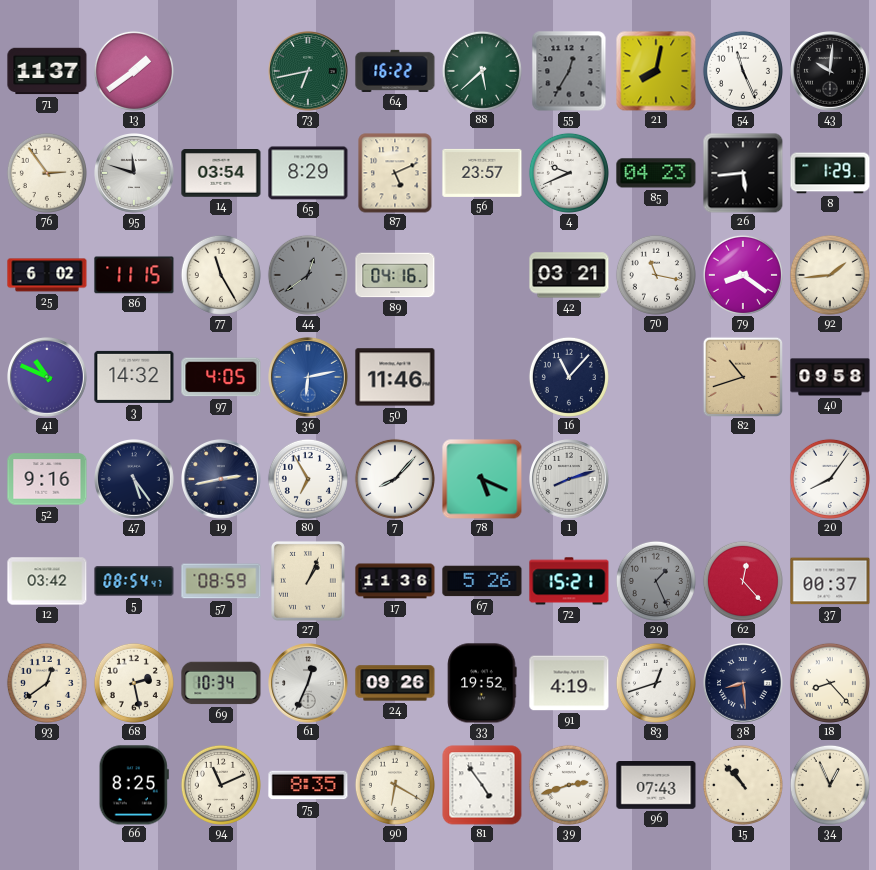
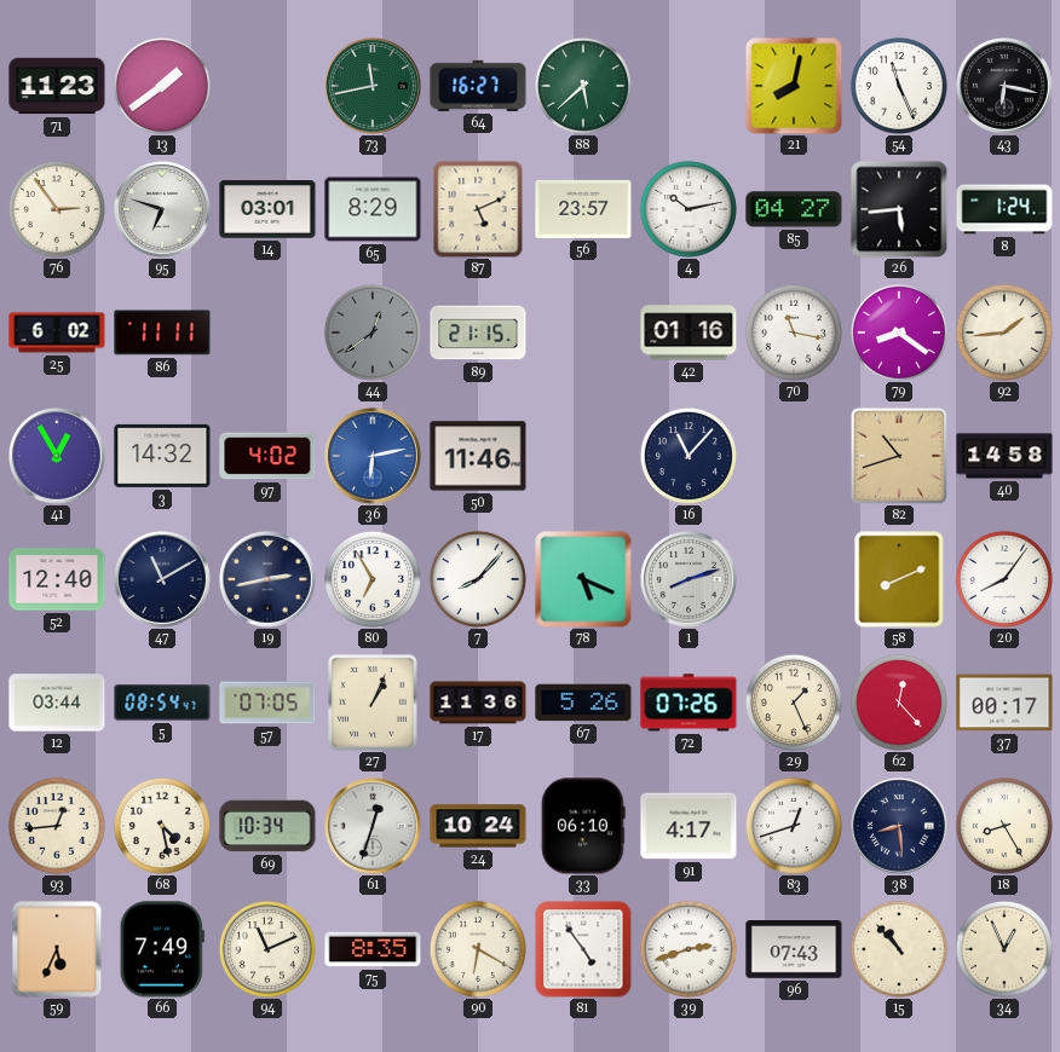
71: 11:37 -> 11:23
73: 6:43 -> 11:43
64: 16:22 -> 16:27
55: 12:35 -> none
43: 10:01 -> 6:17
95: 11:48 -> 6:48
14: 03:54 -> 03:01
4: 9:41 -> 10:13
85: 04:23 -> 04:27
8: 1:29 -> 1:24
86: 11:15 -> 11:11
77: 11:25 -> none
89: 04:16 -> 21:15
42: 03:21 -> 01:16
41: 10:49 -> 12:55
97: 4:05 -> 4:02
40: 09:58 -> 14:58
52: 9:16 -> 12:40
47: 5:24 -> 11:10
58: none -> 8:11
12: 03:42 -> 03:44
57: 08:59 -> 07:05
72: 15:21 -> 07:26
29 dial: grey -> cream
37: 00:37 -> 00:17
93: 12:39 -> 12:44
68: 2:28 -> 4:28
61: 12:34 -> 12:33
24: 09:26 -> 10:24
33: 19:52 -> 06:10
91: 4:19 -> 4:17
18: 8:23 -> 8:25
59: none -> 5:34
66: 8:25 -> 7:49
